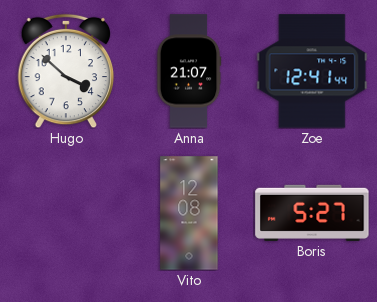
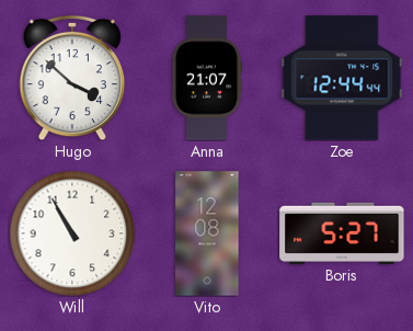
Zoe: 12:41 -> 12:44
Will: none -> 10:55
